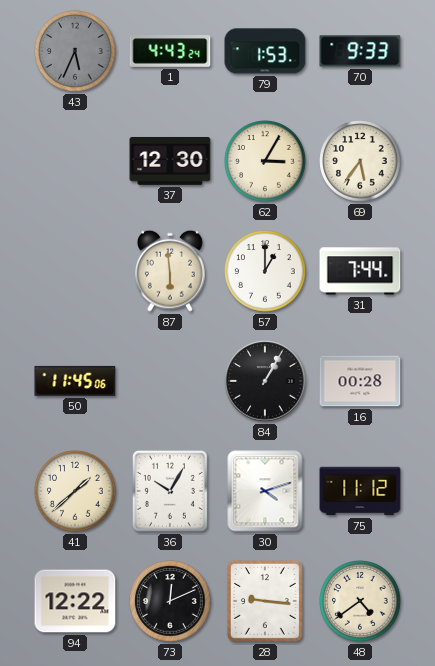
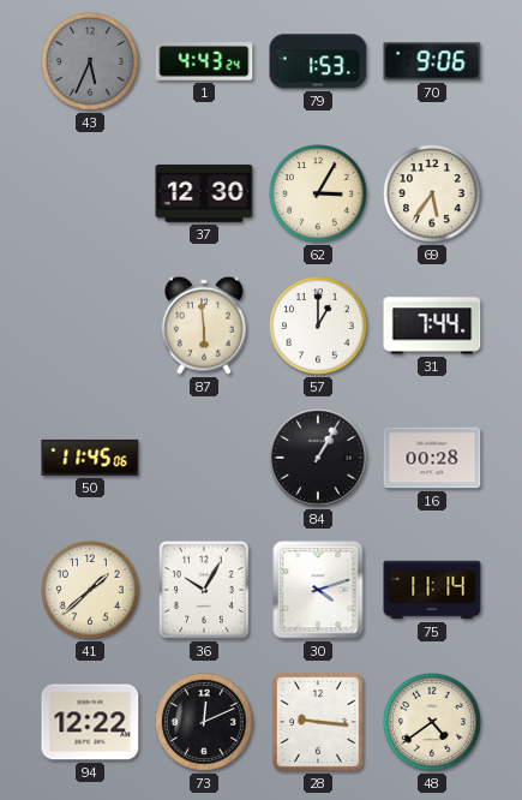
70: 9:33 -> 9:06
75: 11:12 -> 11:14
